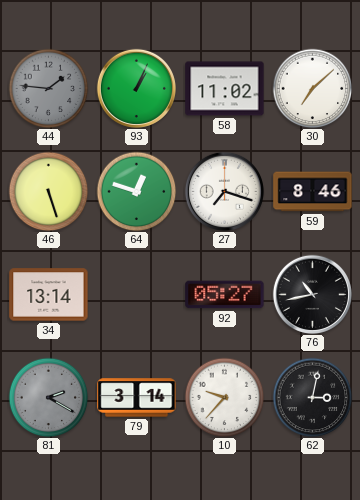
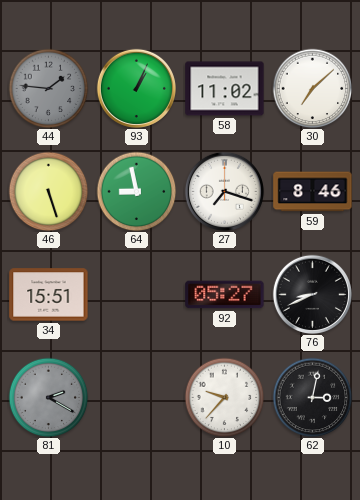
64: 12:48 -> 8:58
34: 13:14 -> 15:51
76: 10:43 -> 8:41
79: 3:14 -> none
